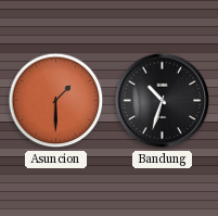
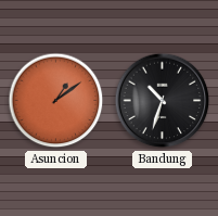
Asuncion: 1:30 -> 1:09
